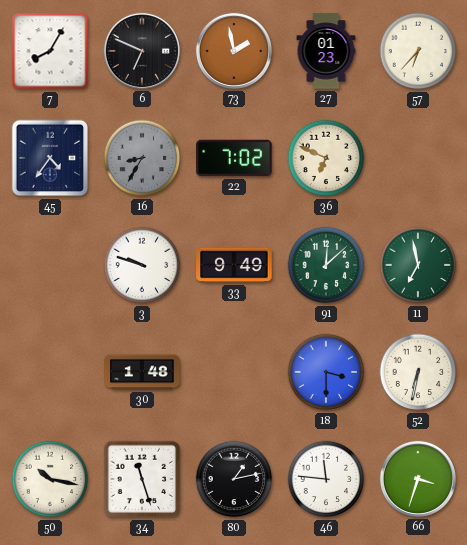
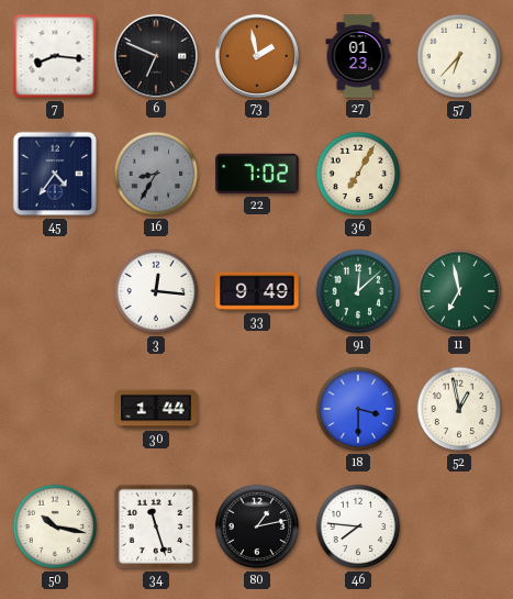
7: 8:05 -> 8:16
36: 6:49 -> 7:05
3: 9:48 -> 12:16
30: 1:48 -> 1:44
52: 6:32 -> 12:58
46: 11:46 -> 7:46
66: 3:33 -> none
